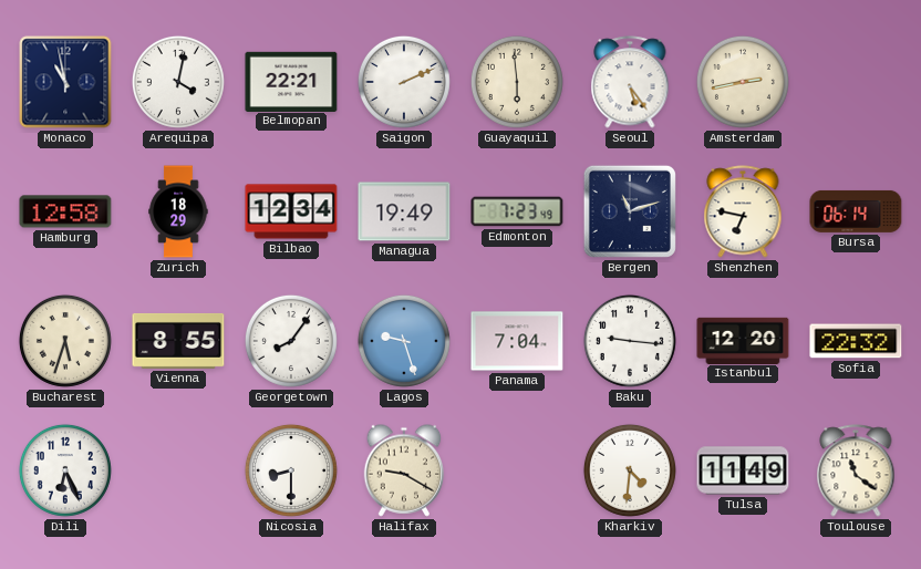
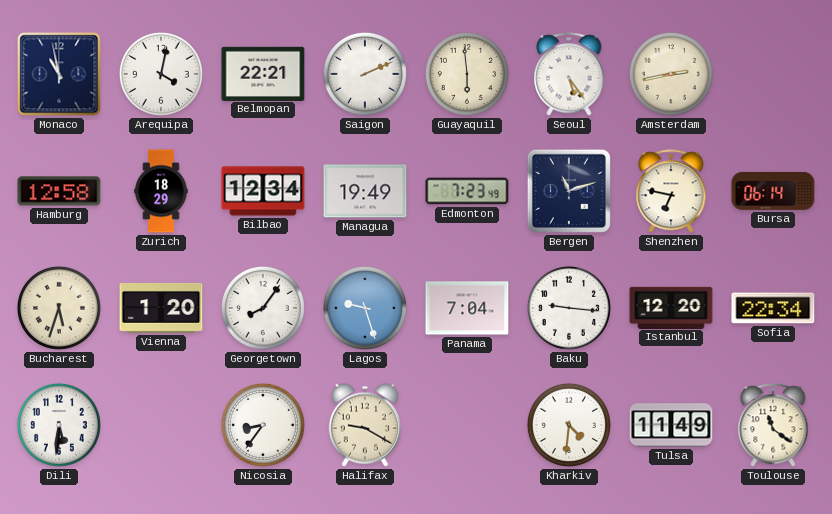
Vienna: 8:55 -> 1:20
Sofia: 22:32 -> 22:34
Dili: 6:26 -> 5:31
Nicosia: 8:30 -> 8:36
